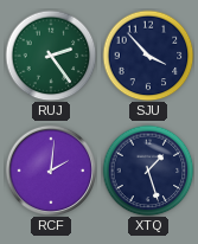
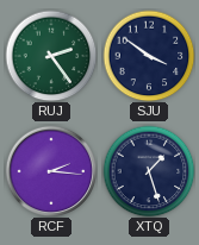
SJU: 3:53 -> 3:51
RCF: 2:01 -> 2:16
